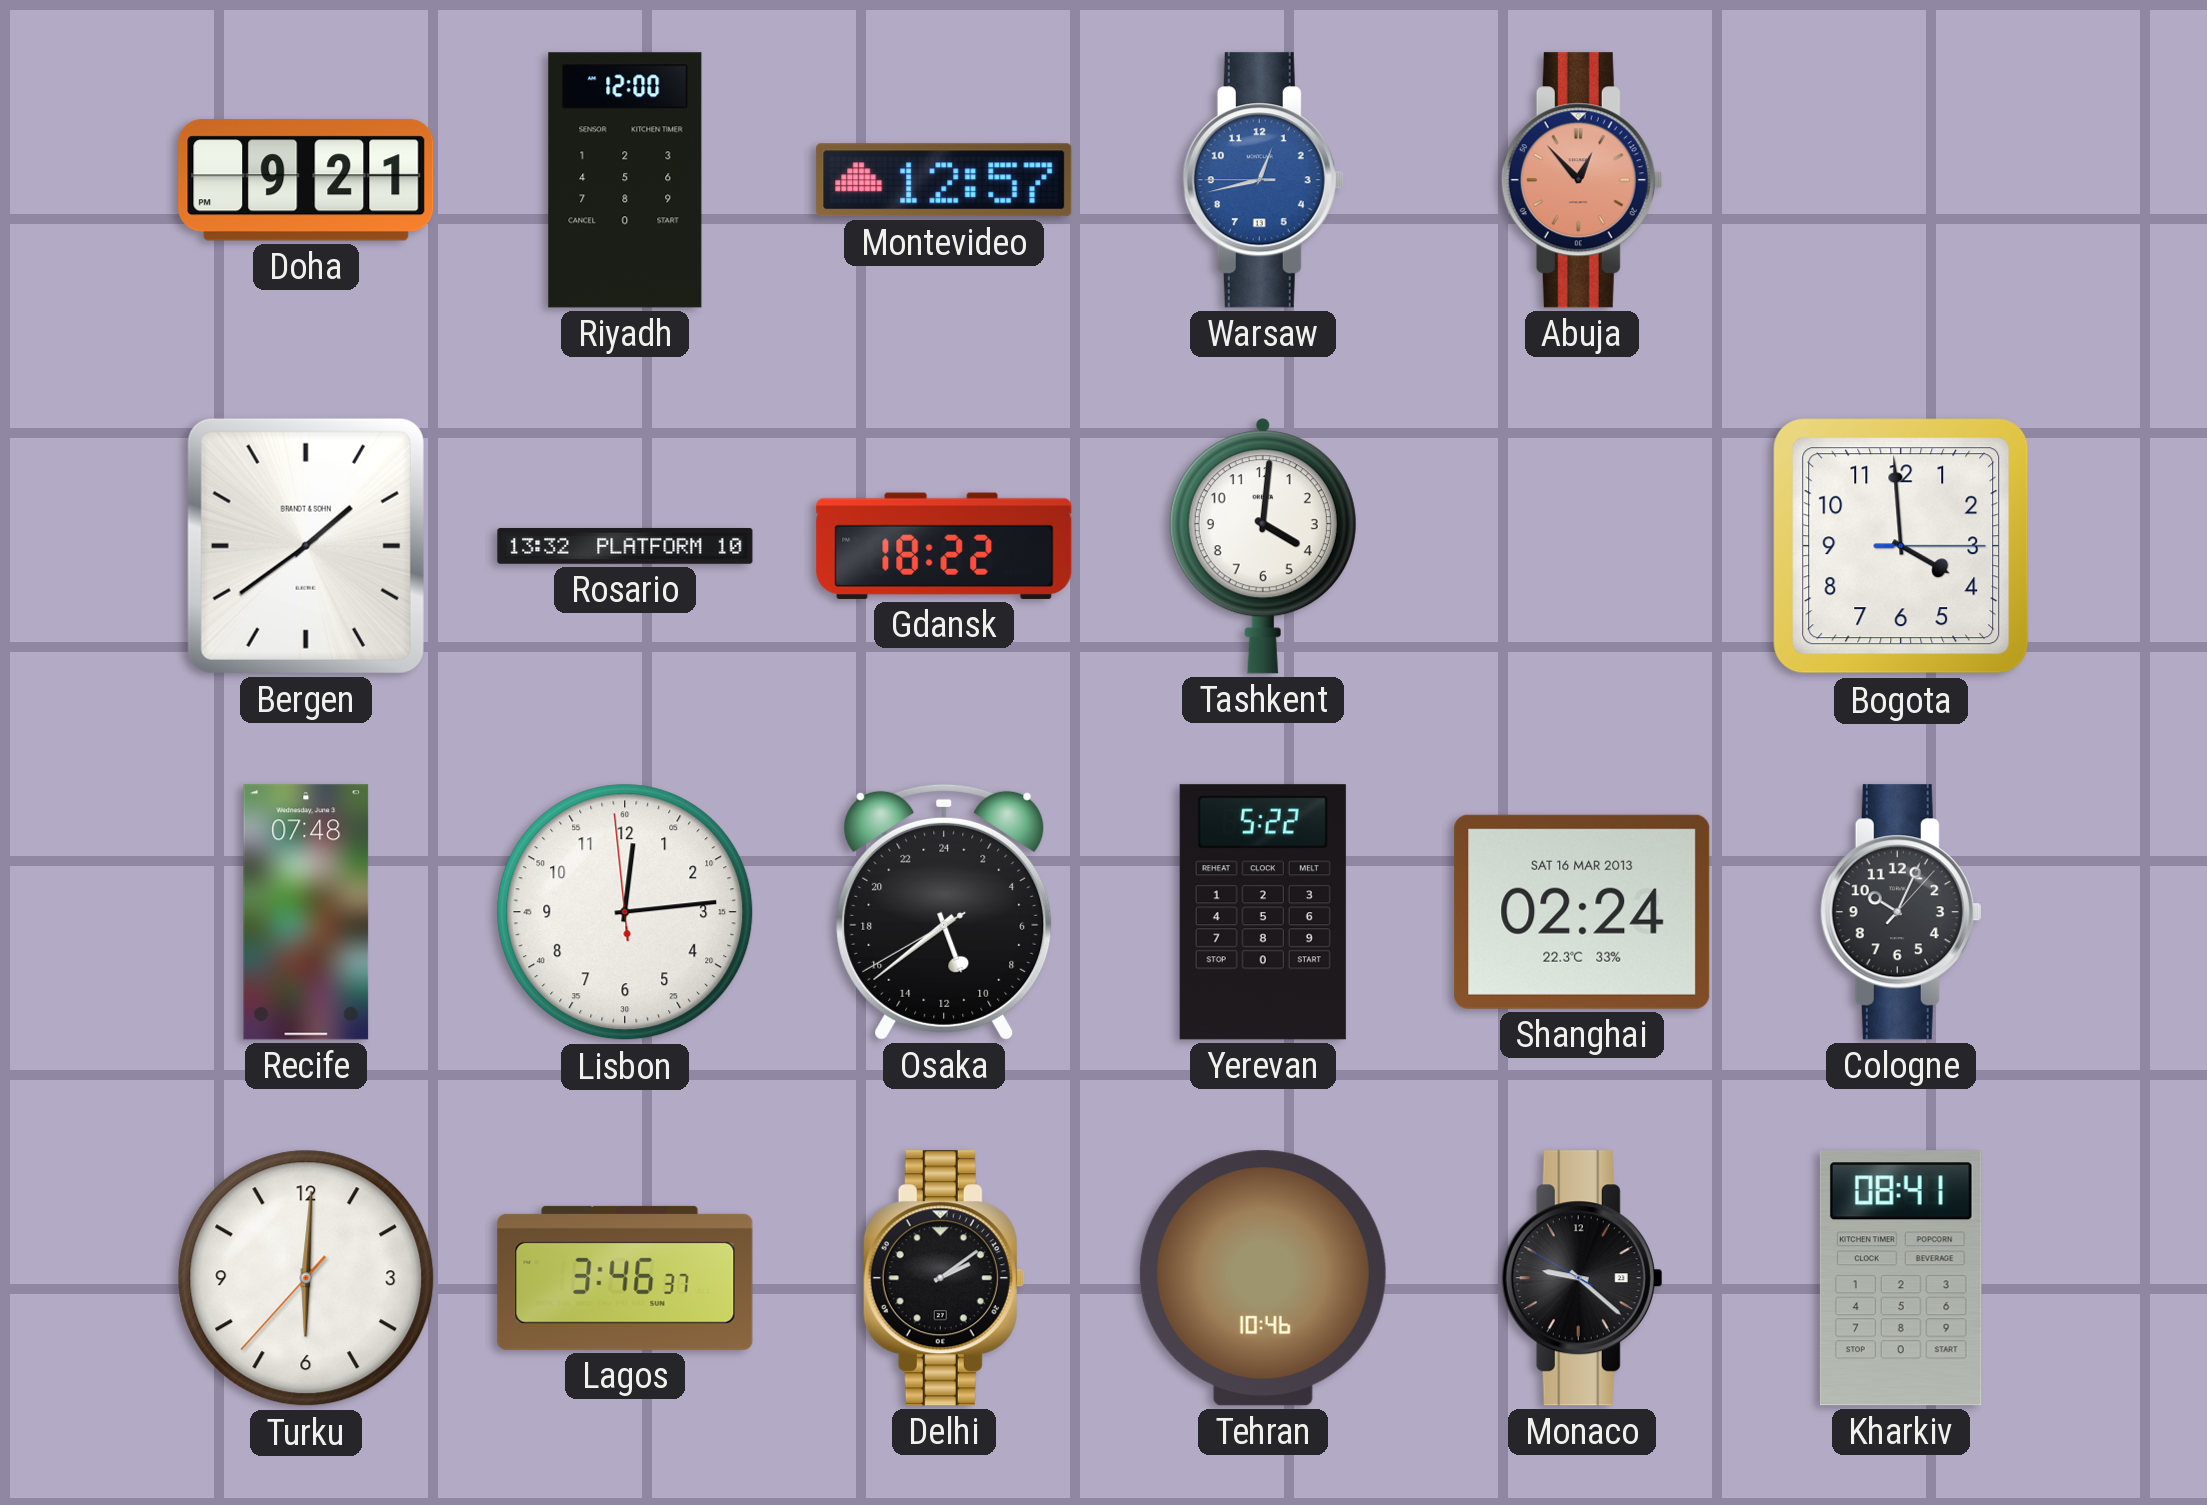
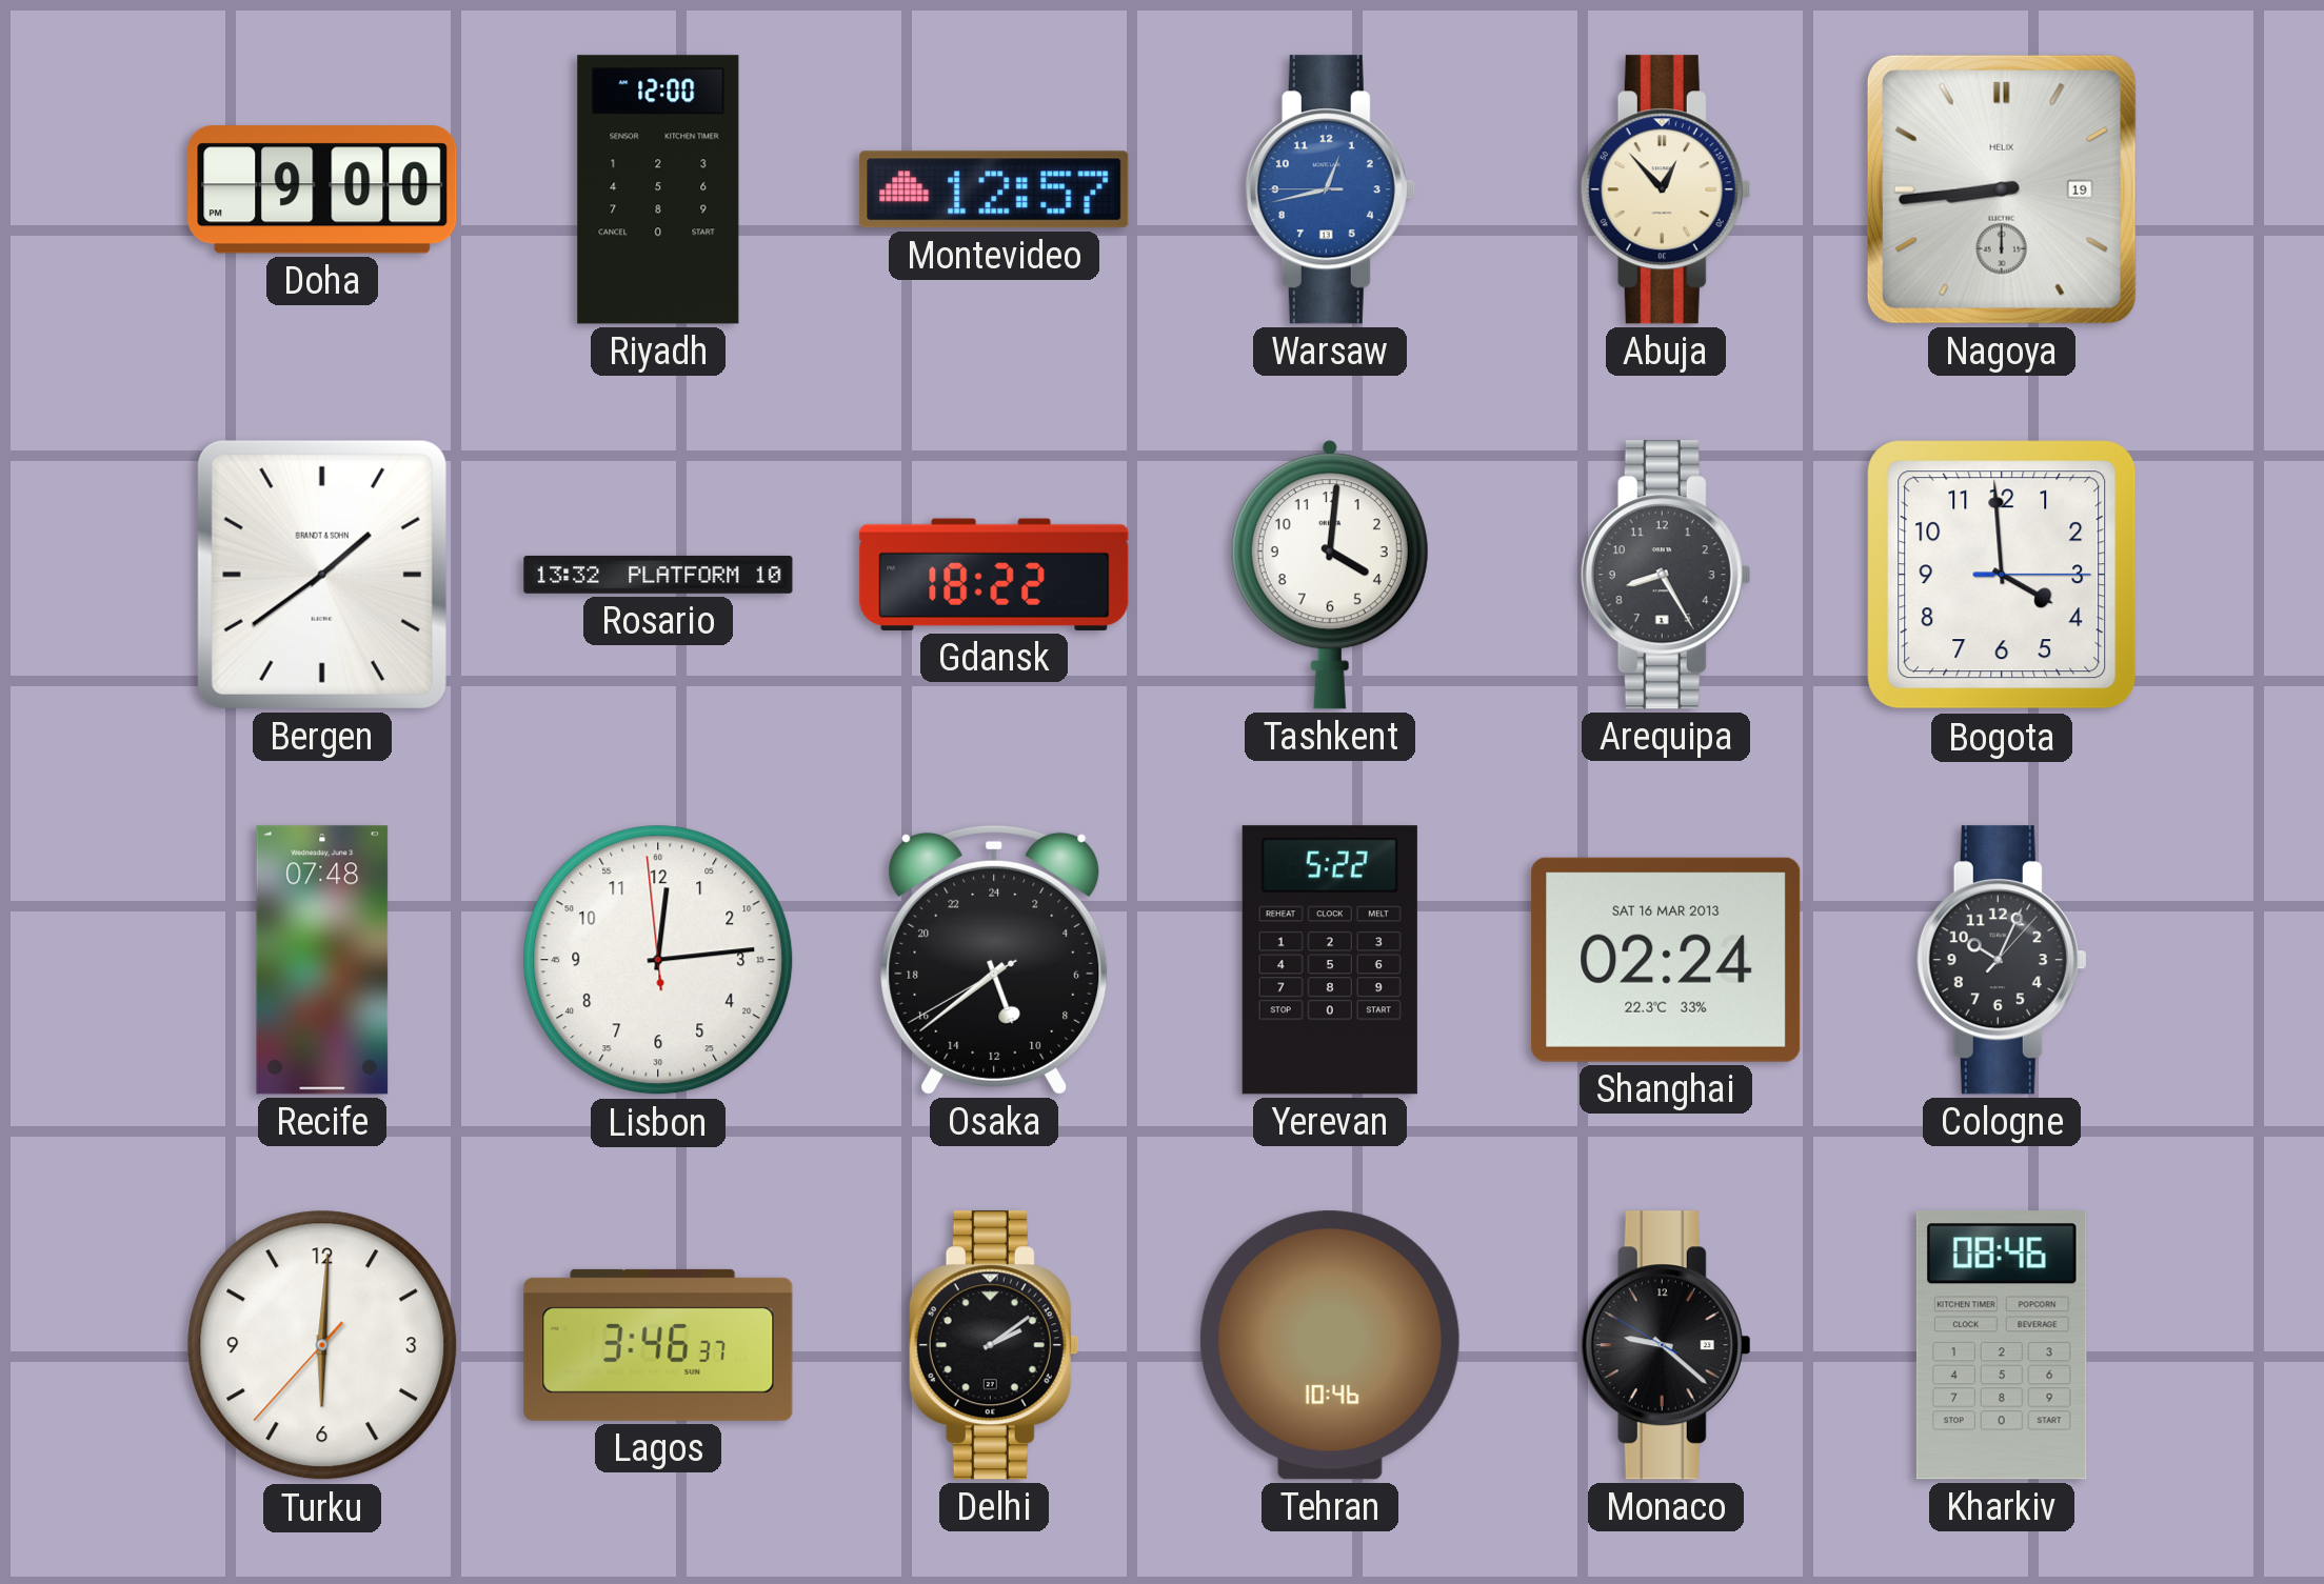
Doha: 9:21 -> 9:00
Abuja dial: salmon -> cream
Nagoya: none -> 8:44
Arequipa: none -> 8:25
Kharkiv: 08:41 -> 08:46
